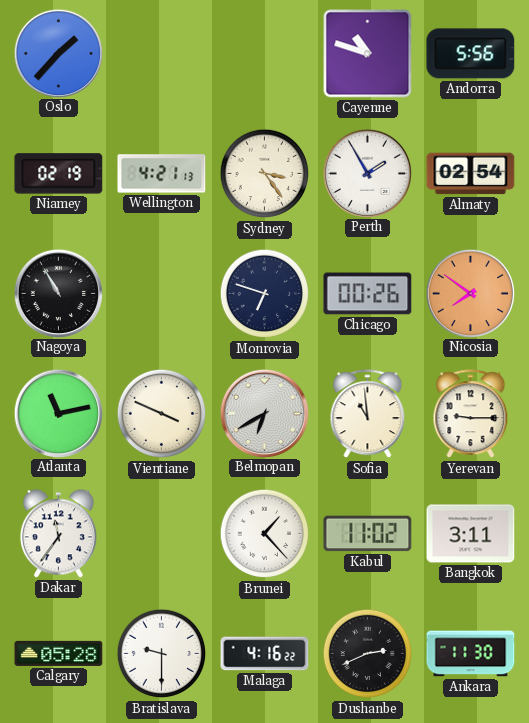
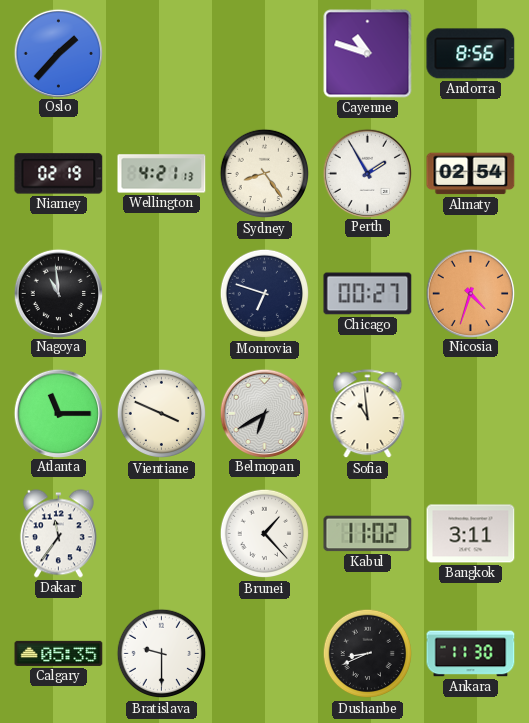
Andorra: 5:56 -> 8:56
Sydney: 3:24 -> 8:24
Nagoya: 10:55 -> 10:59
Chicago: 00:26 -> 00:27
Nicosia: 7:51 -> 4:33
Atlanta: 11:13 -> 11:15
Yerevan: 9:15 -> none
Calgary: 05:28 -> 05:35
Malaga: 4:16 -> none
Dushanbe: 2:41 -> 8:41
